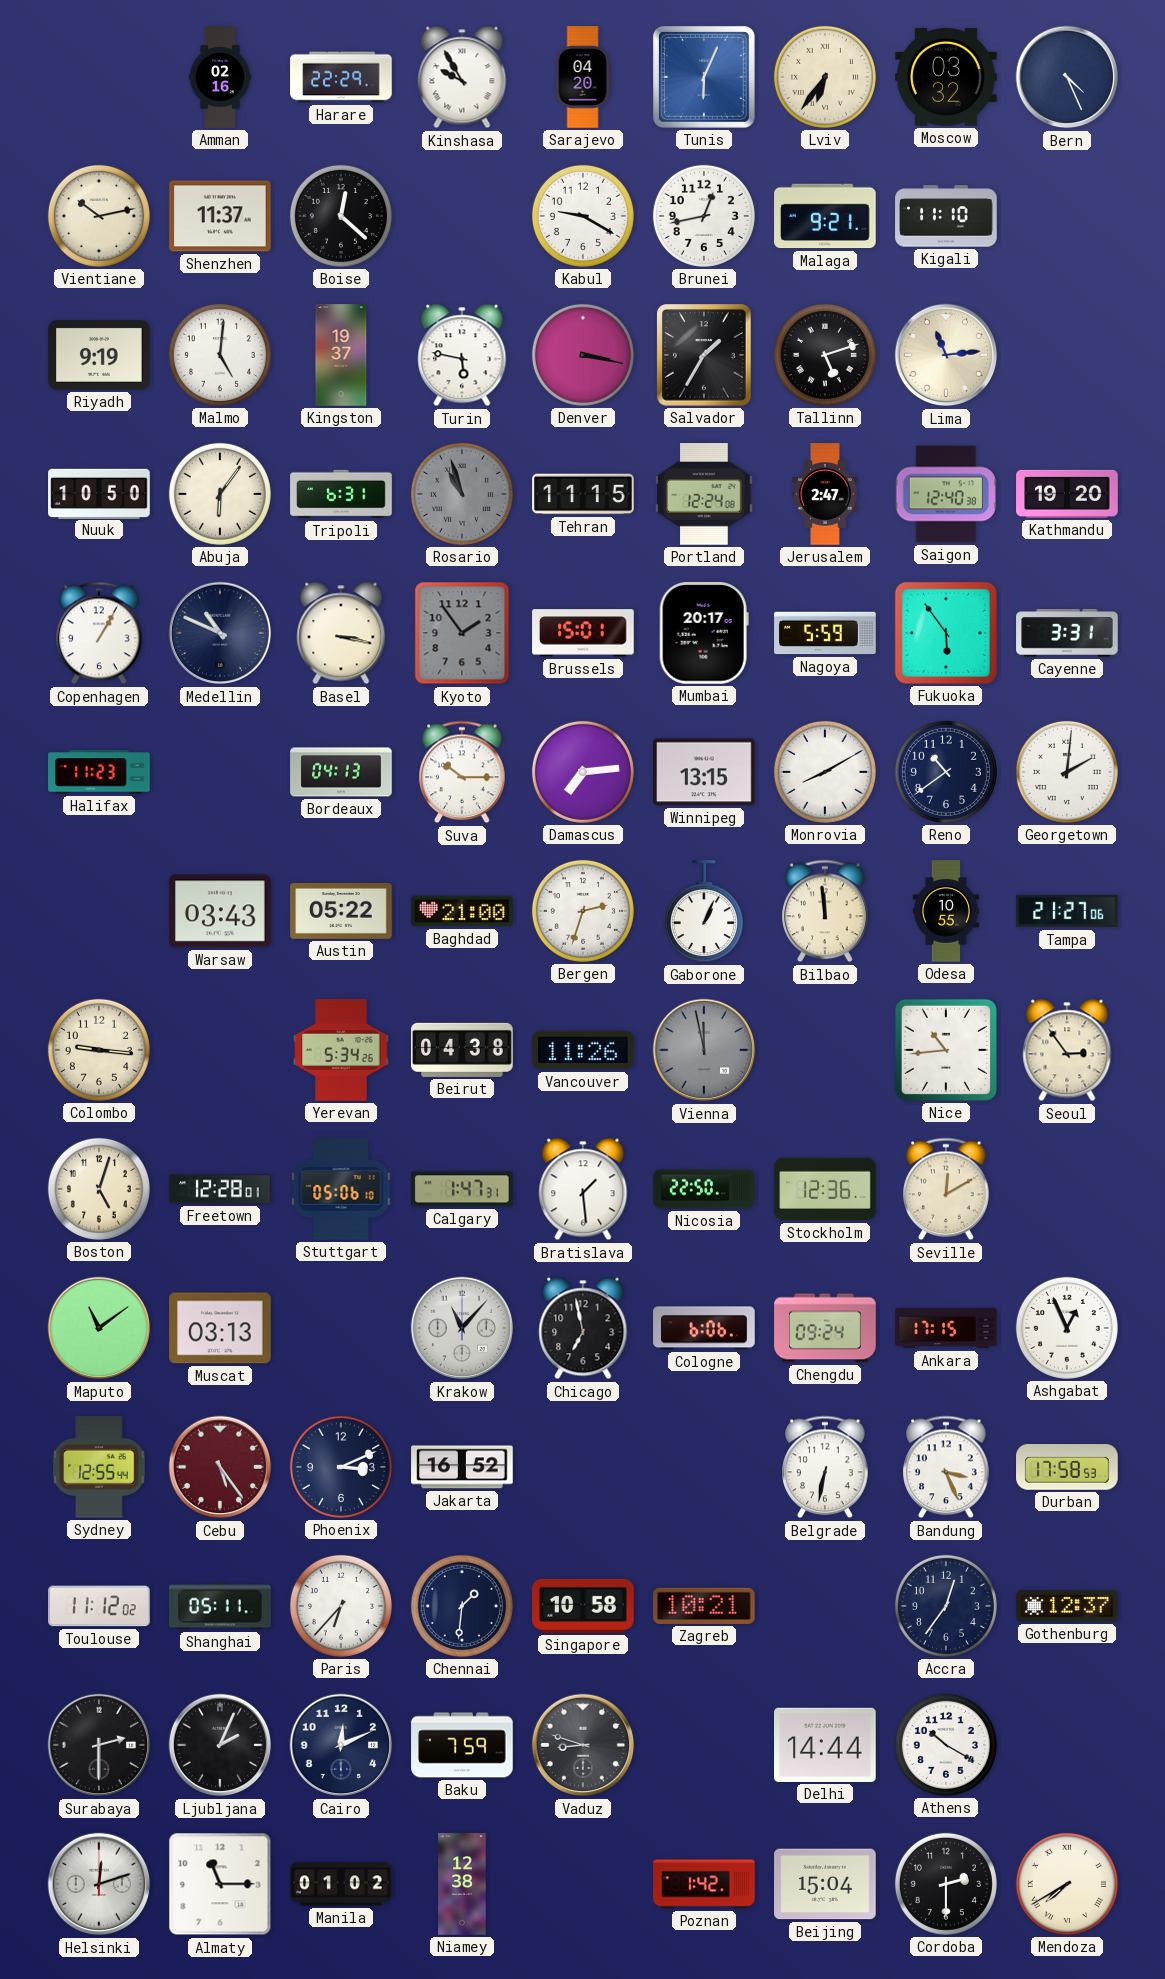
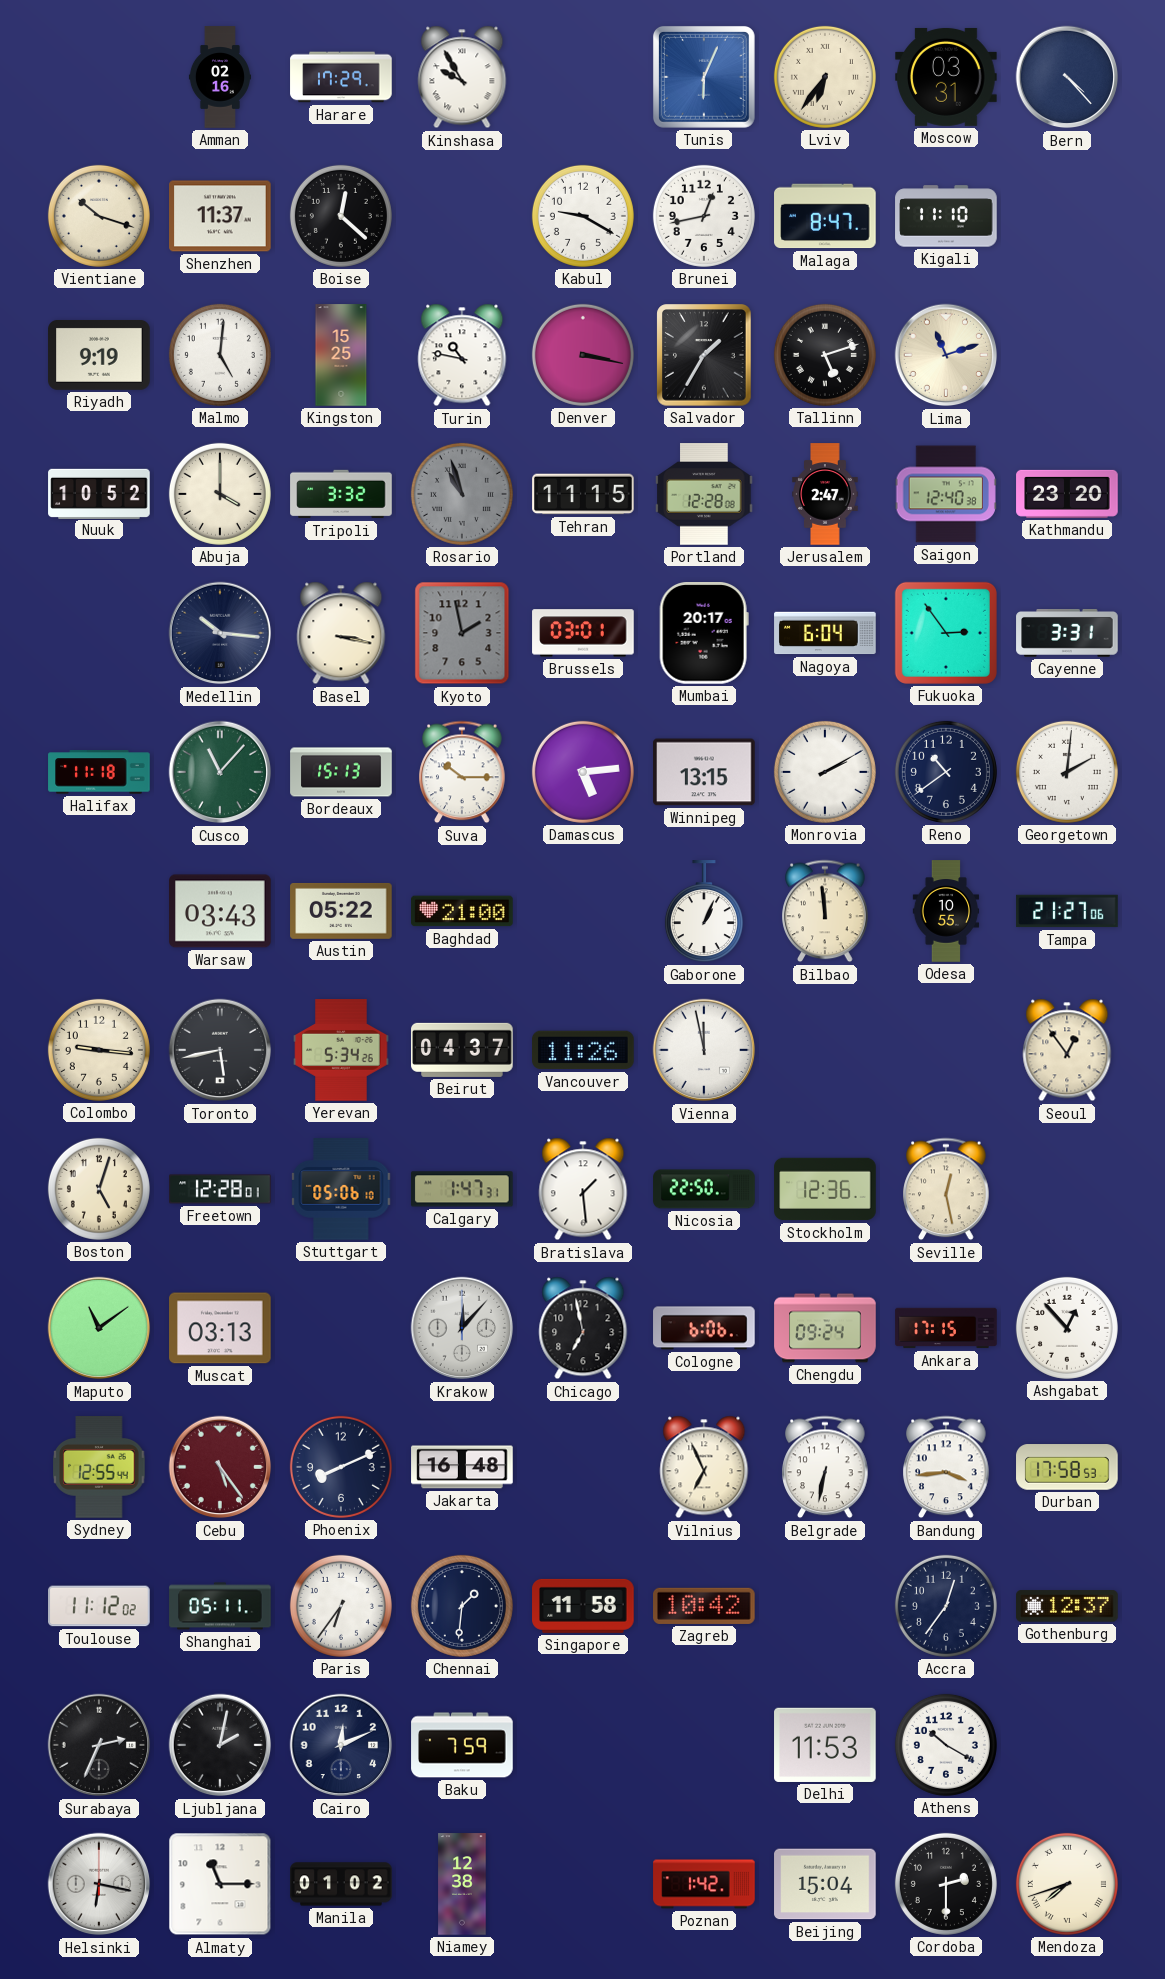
Harare: 22:29 -> 17:29
Sarajevo: 04:20 -> none
Moscow: 03:32 -> 03:31
Bern: 4:26 -> 4:23
Vientiane: 10:13 -> 10:18
Malaga: 9:21 -> 8:47
Kingston: 19:37 -> 15:25
Turin: 5:47 -> 10:47
Lima: 11:14 -> 11:12
Nuuk: 10:50 -> 10:52
Abuja: 6:06 -> 4:00
Tripoli: 6:31 -> 3:32
Portland: 12:24 -> 12:28
Kathmandu: 19:20 -> 23:20
Copenhagen: 1:05 -> none
Medellin: 10:49 -> 10:16
Kyoto: 1:54 -> 1:58
Brussels: 15:01 -> 03:01
Nagoya: 5:59 -> 6:04
Fukuoka: 5:54 -> 2:54
Halifax: 11:23 -> 11:18
Cusco: none -> 11:07
Bordeaux: 04:13 -> 15:13
Damascus: 7:14 -> 5:14
Monrovia: 8:10 -> 2:10
Bergen: 2:33 -> none
Toronto: none -> 5:43
Beirut: 04:38 -> 04:37
Vienna dial: grey -> white
Nice: 10:44 -> none
Seoul: 2:54 -> 12:54
Seville: 12:10 -> 12:28
Krakow: 11:07 -> 12:07
Ashgabat: 12:56 -> 12:53
Phoenix: 3:11 -> 8:11
Jakarta: 16:52 -> 16:48
Vilnius: none -> 6:56
Bandung: 3:26 -> 3:44
Paris: 6:37 -> 6:36
Singapore: 10:58 -> 11:58
Zagreb: 10:21 -> 10:42
Surabaya: 2:30 -> 2:34
Ljubljana: 2:04 -> 2:02
Vaduz: 8:48 -> none
Delhi: 14:44 -> 11:53
Helsinki: 12:12 -> 6:17
Mendoza: 7:40 -> 7:42
